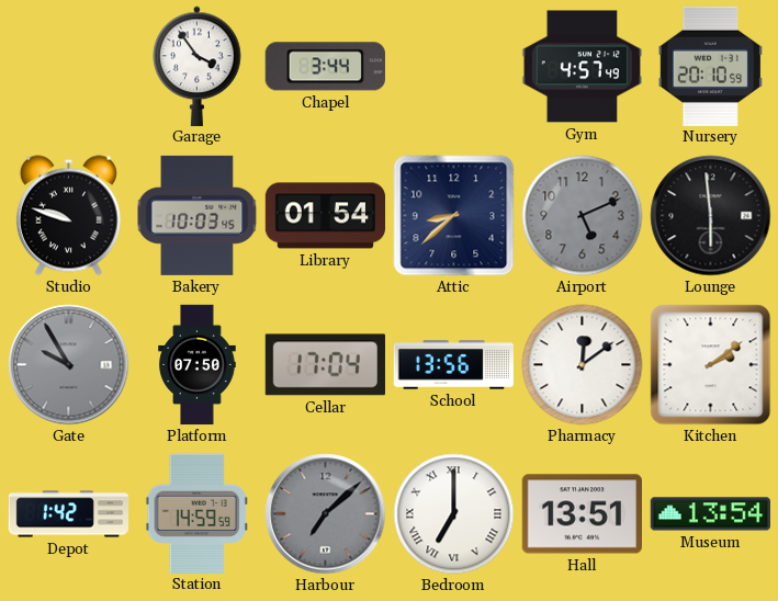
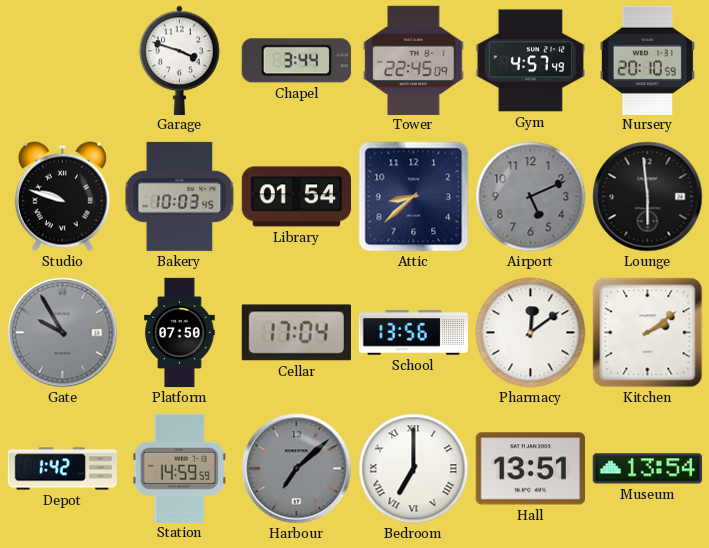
Garage: 3:54 -> 3:48
Tower: none -> 22:45
